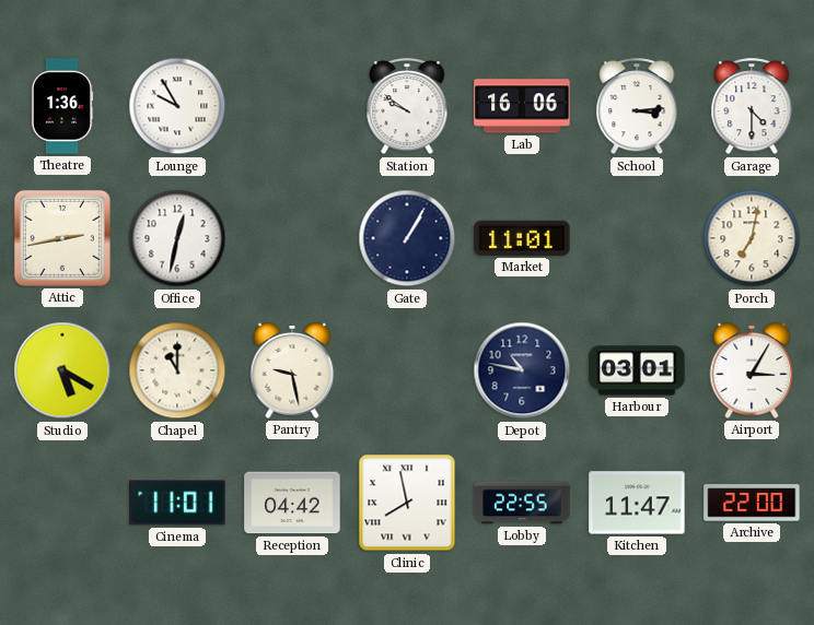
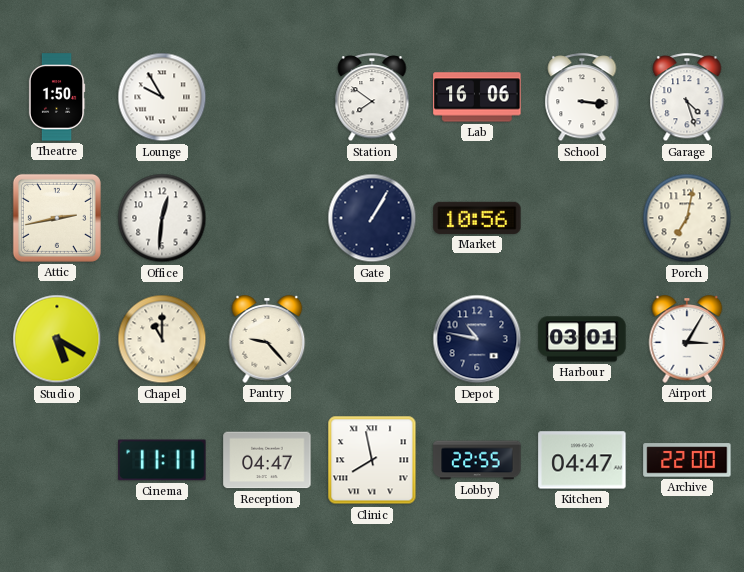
Theatre: 1:36 -> 1:50
Station: 9:51 -> 7:51
School: 3:14 -> 3:16
Garage: 4:30 -> 4:27
Office: 12:32 -> 12:31
Market: 11:01 -> 10:56
Pantry: 9:28 -> 9:23
Cinema: 11:01 -> 11:11
Reception: 04:42 -> 04:47
Kitchen: 11:47 -> 04:47
